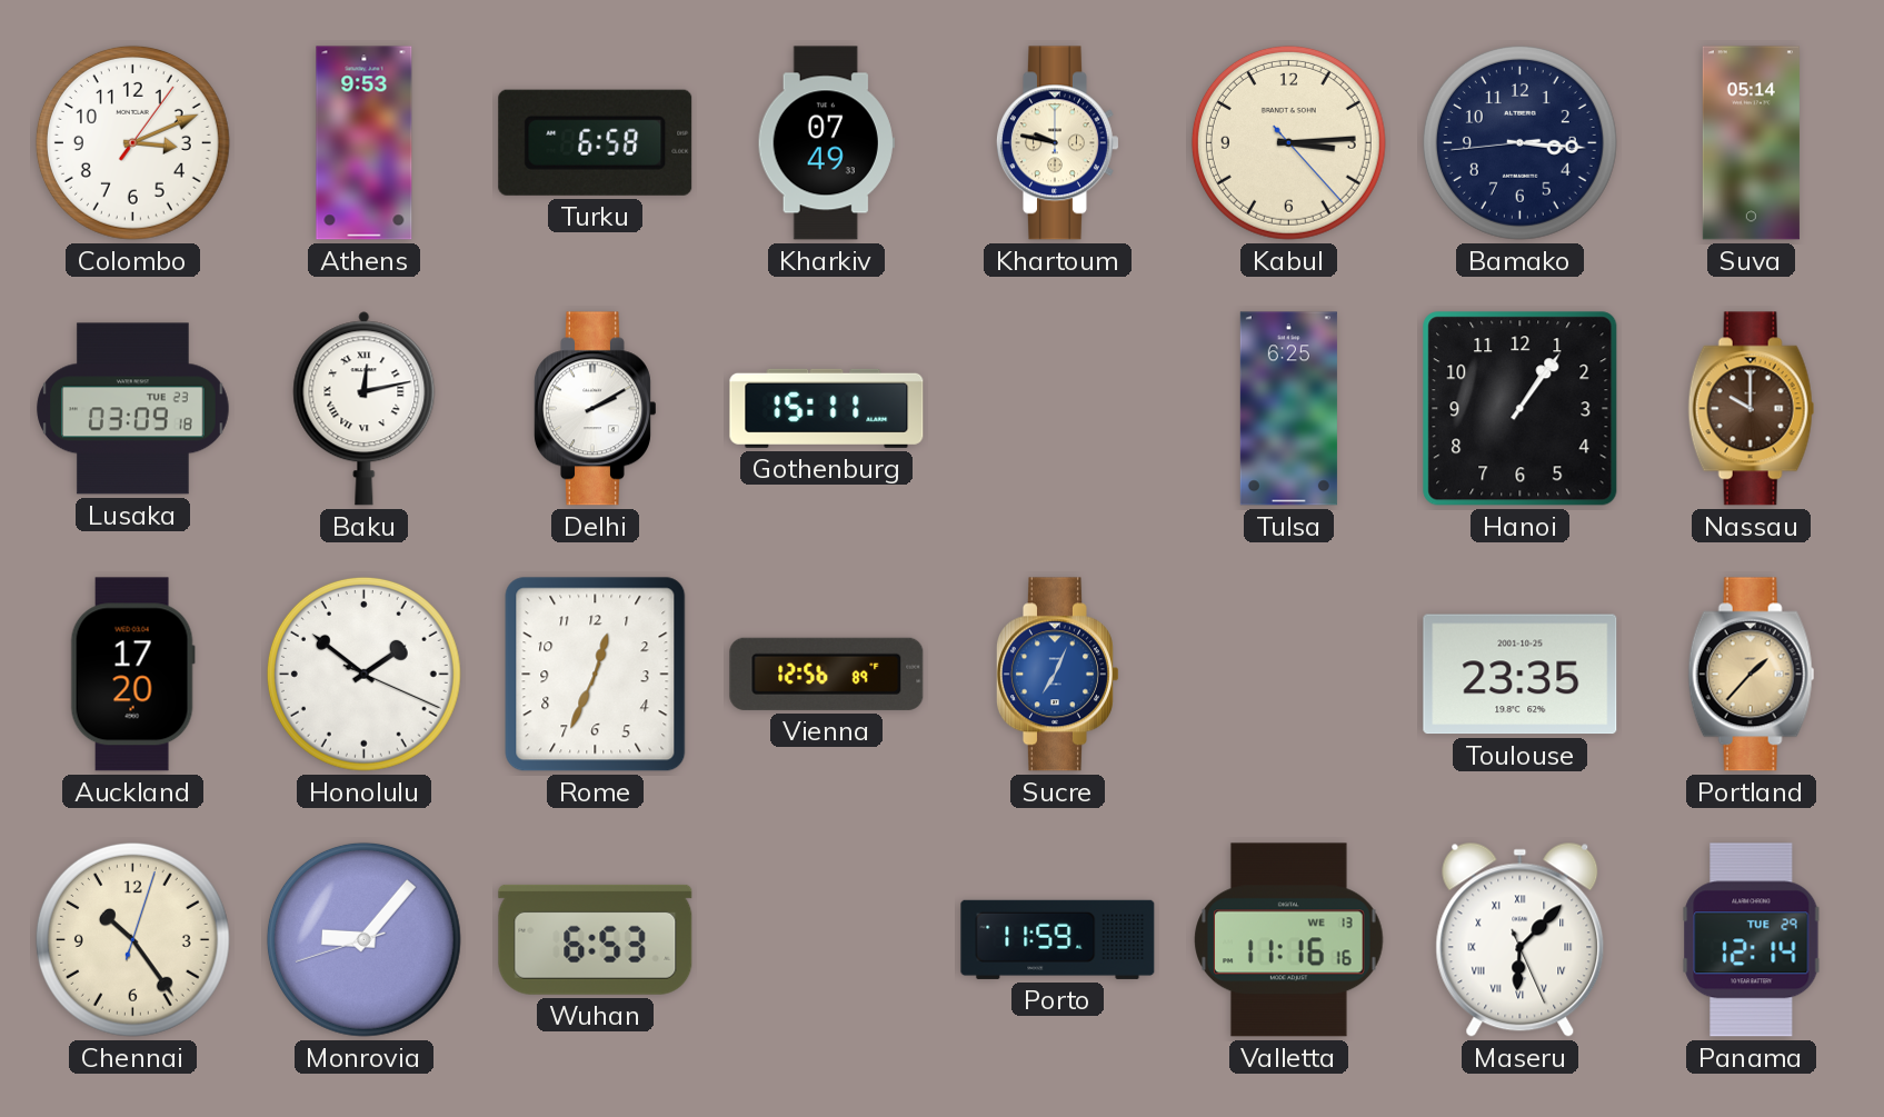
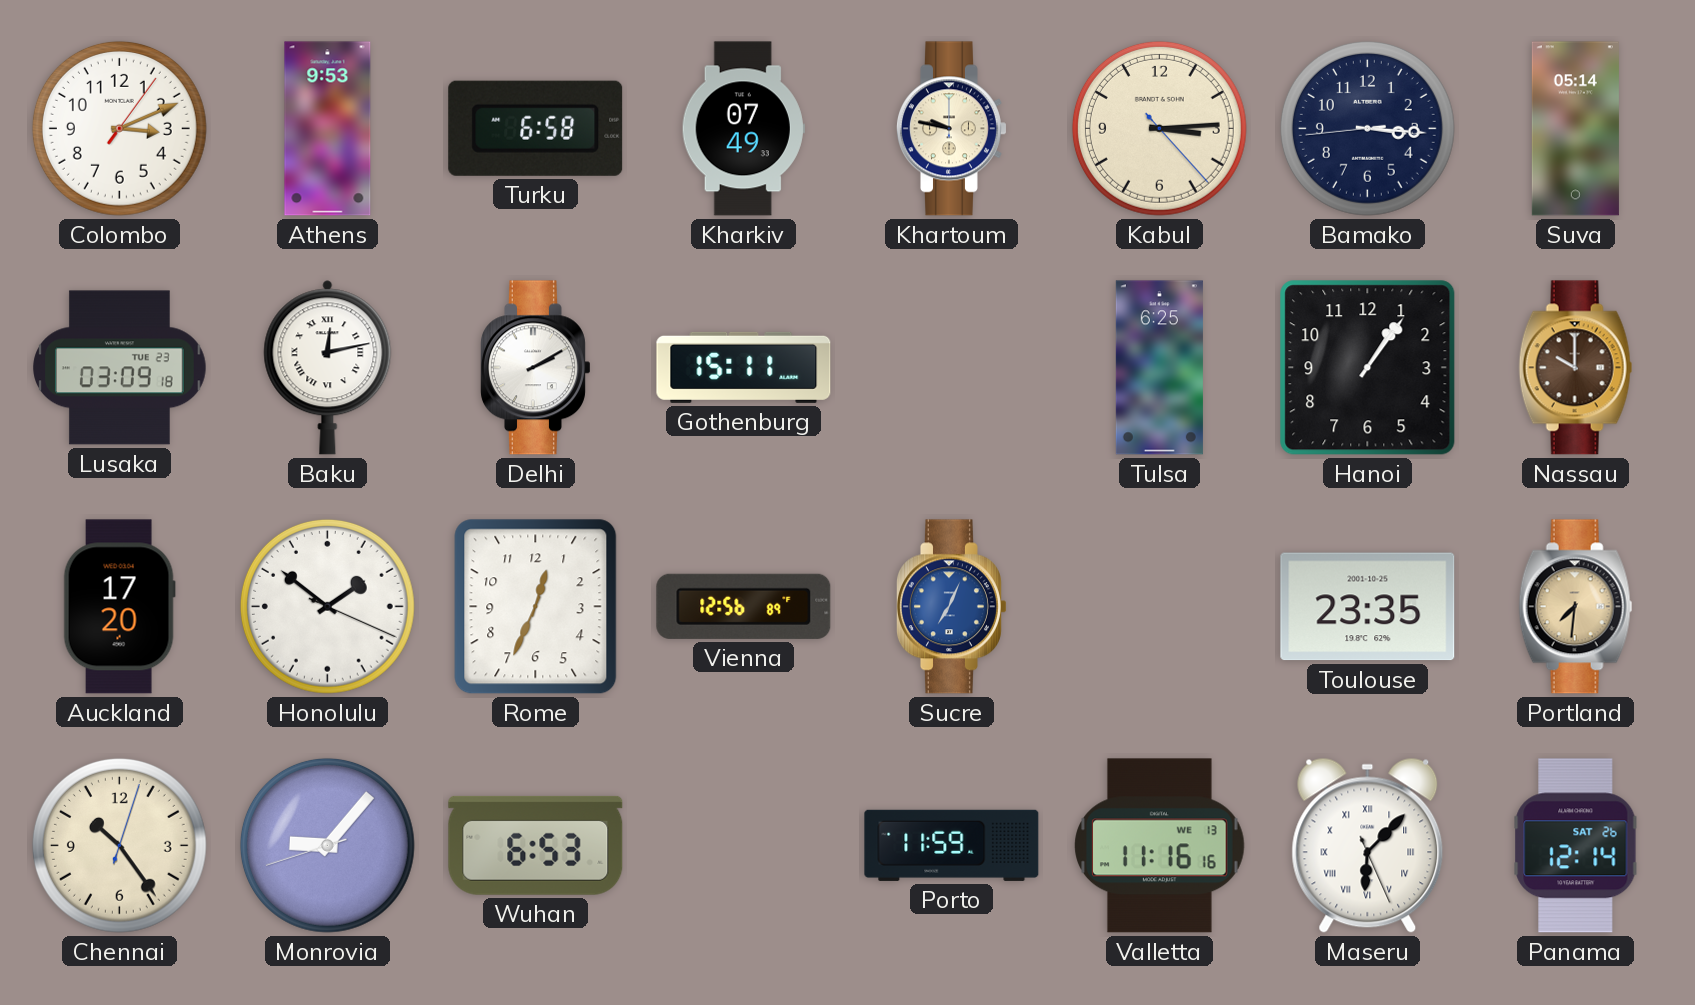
Portland: 1:37 -> 7:31
Panama date: TUE 29 -> SAT 26
